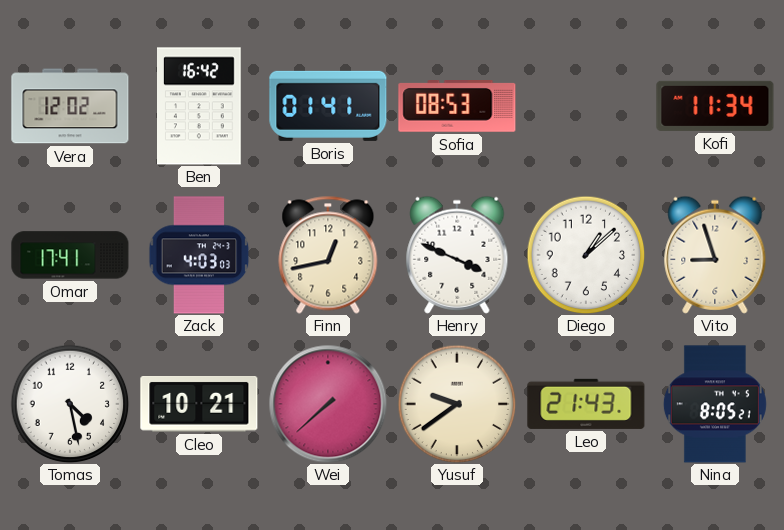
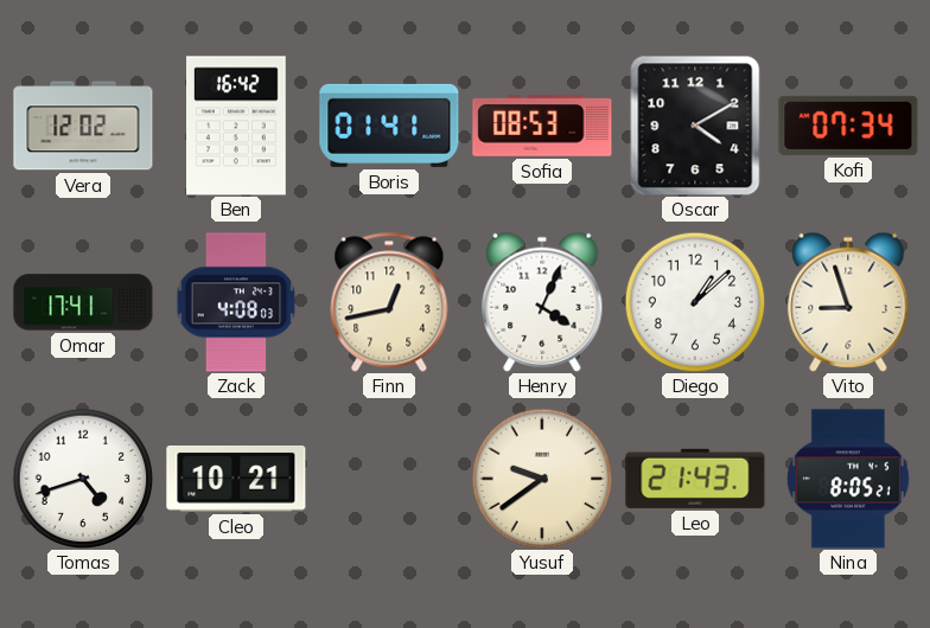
Oscar: none -> 4:10
Kofi: 11:34 -> 07:34
Zack: 4:03 -> 4:08
Henry: 3:49 -> 4:04
Tomas: 4:28 -> 4:42
Wei: 7:38 -> none
